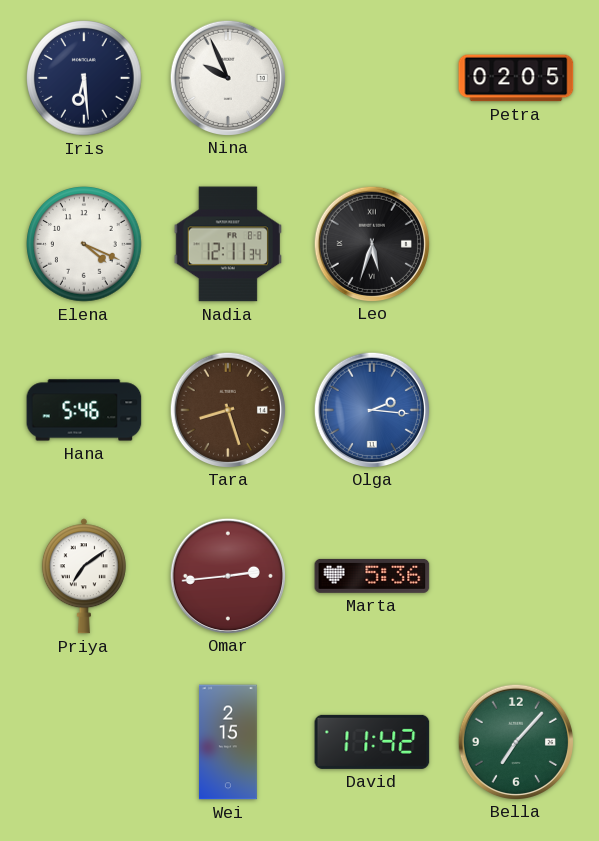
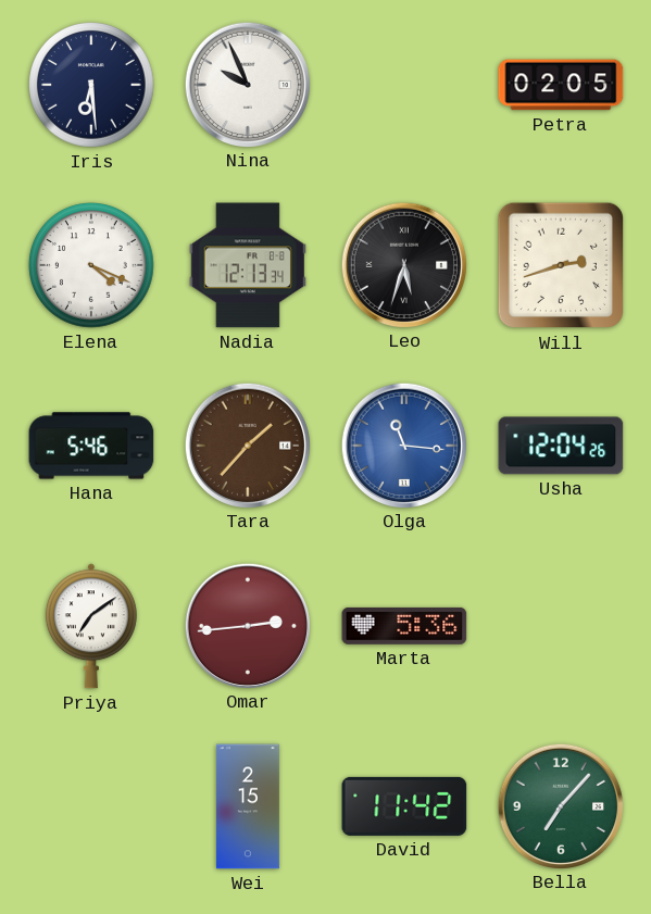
Nadia: 12:11 -> 12:13
Will: none -> 2:42
Tara: 8:27 -> 1:37
Olga: 2:16 -> 11:16
Usha: none -> 12:04
